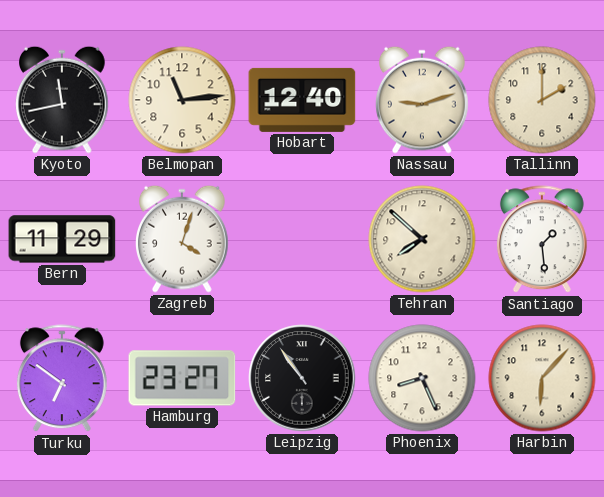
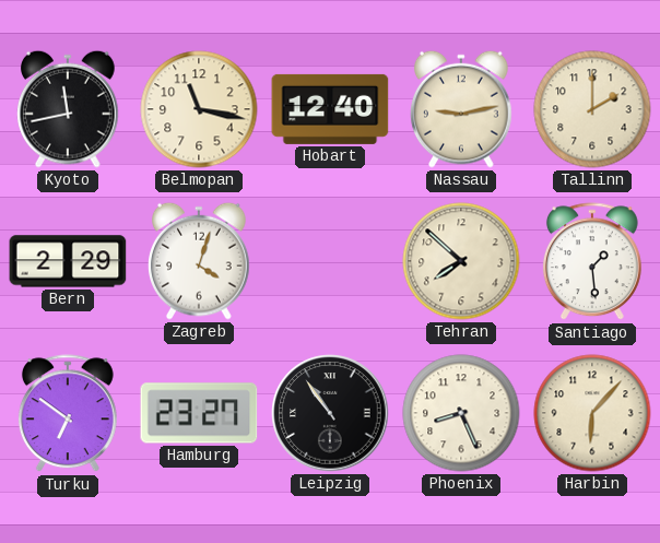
Belmopan: 11:14 -> 11:17
Nassau: 9:12 -> 9:13
Bern: 11:29 -> 2:29
